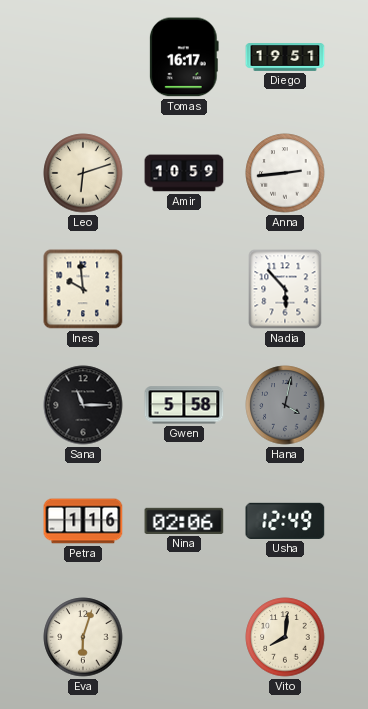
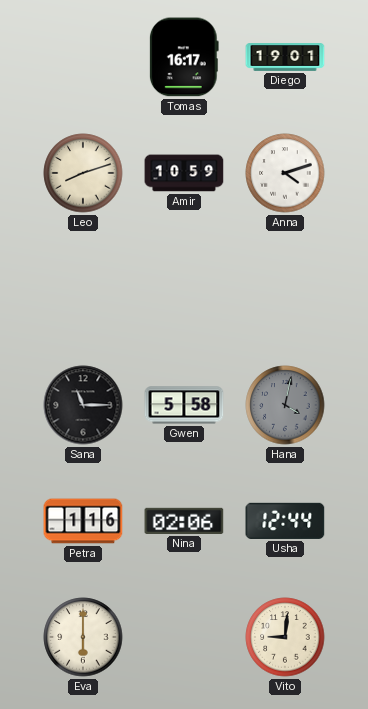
Diego: 19:51 -> 19:01
Leo: 6:12 -> 8:12
Anna: 2:44 -> 4:12
Ines: 9:59 -> none
Nadia: 5:53 -> none
Usha: 12:49 -> 12:44
Eva: 6:03 -> 6:00
Vito: 8:01 -> 9:01
